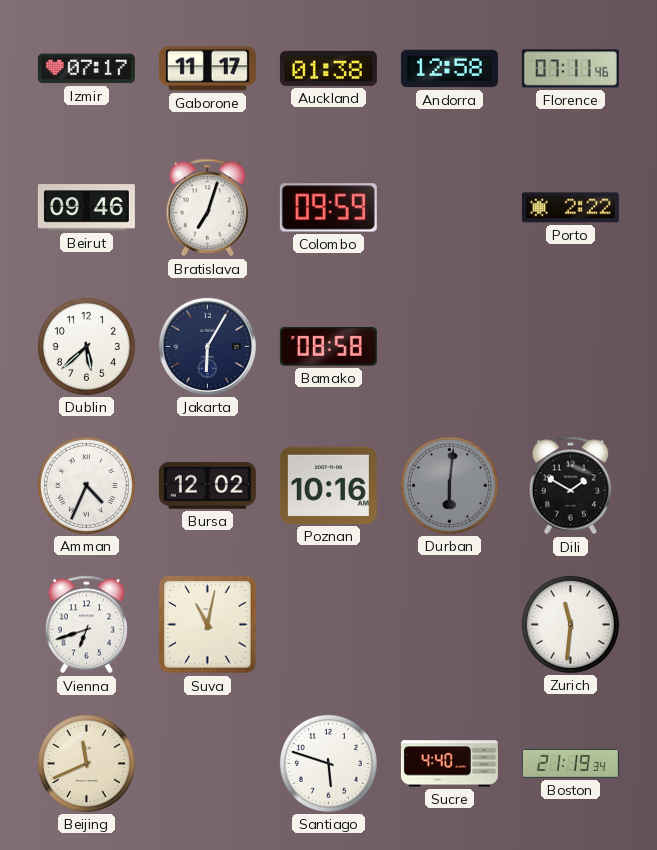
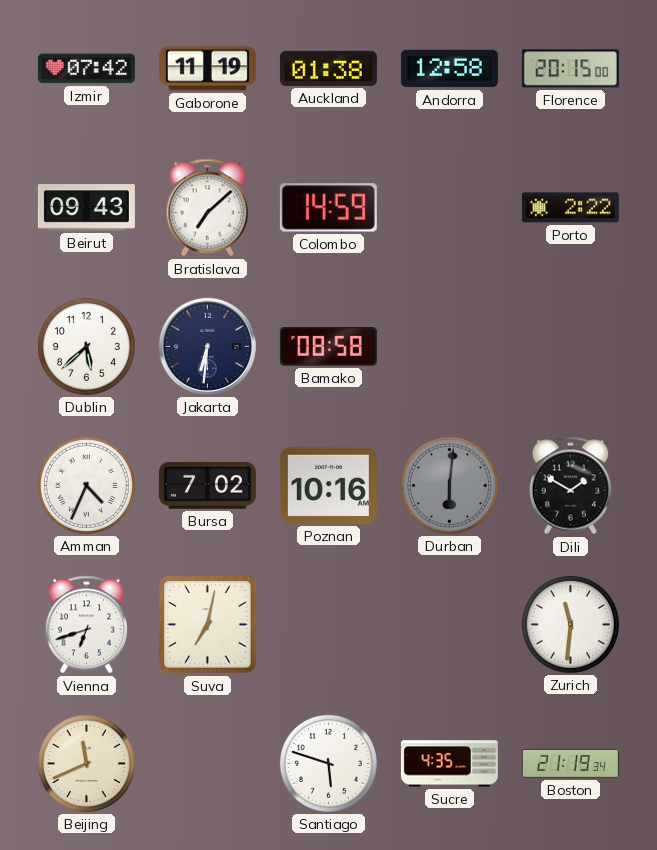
Izmir: 07:17 -> 07:42
Gaborone: 11:17 -> 11:19
Florence: 07:11 -> 20:15
Beirut: 09:46 -> 09:43
Bratislava: 7:03 -> 7:08
Colombo: 09:59 -> 14:59
Jakarta: 6:05 -> 6:31
Bursa: 12:02 -> 7:02
Suva: 11:02 -> 7:02
Sucre: 4:40 -> 4:35
